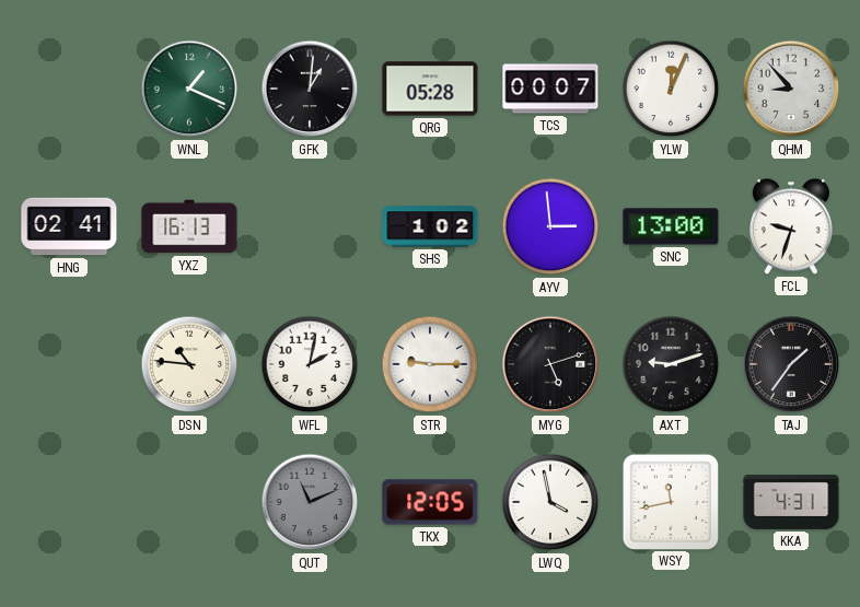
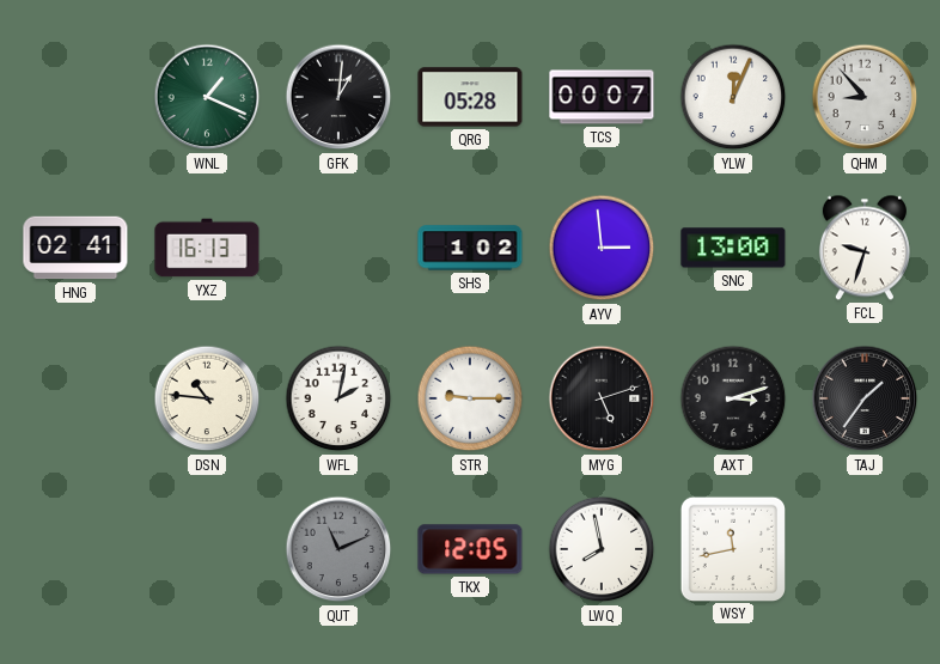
AXT: 9:12 -> 3:12
LWQ: 3:58 -> 7:58
KKA: 4:31 -> none
